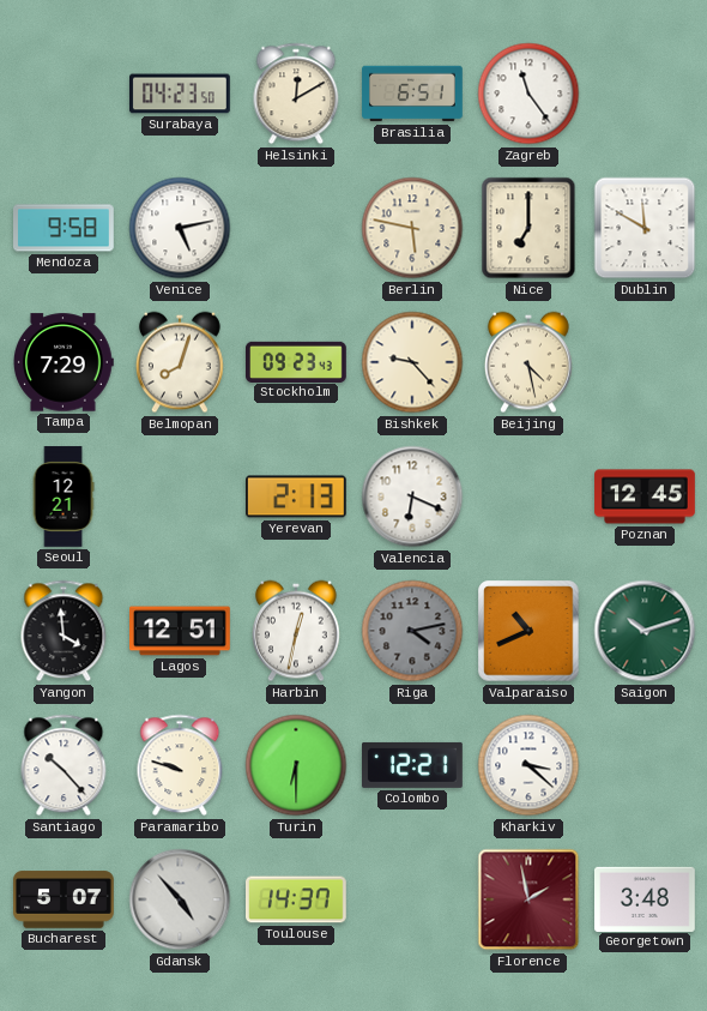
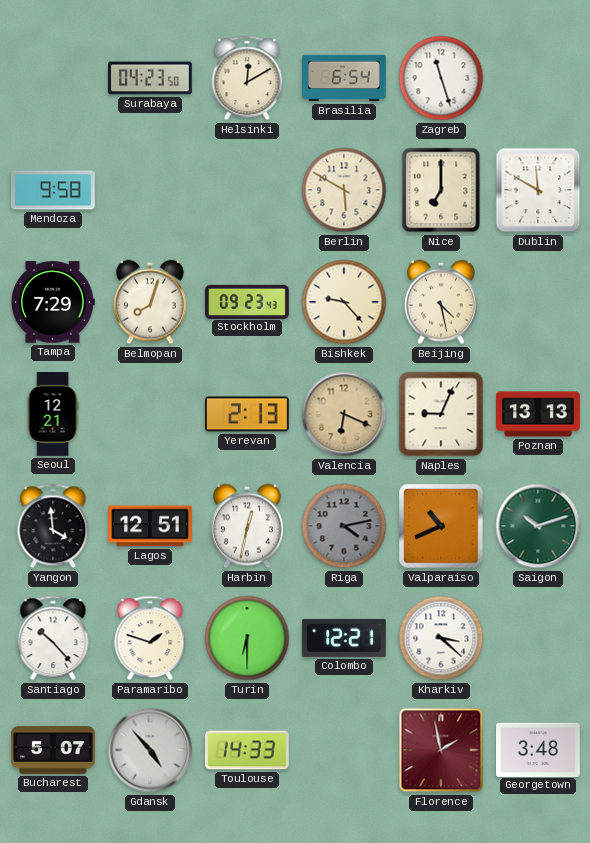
Brasilia: 6:51 -> 6:54
Zagreb: 11:24 -> 11:27
Venice: 5:13 -> none
Berlin: 5:47 -> 5:50
Valencia dial: white -> champagne
Naples: none -> 9:04
Poznan: 12:45 -> 13:13
Paramaribo: 9:48 -> 1:48
Toulouse: 14:37 -> 14:33
